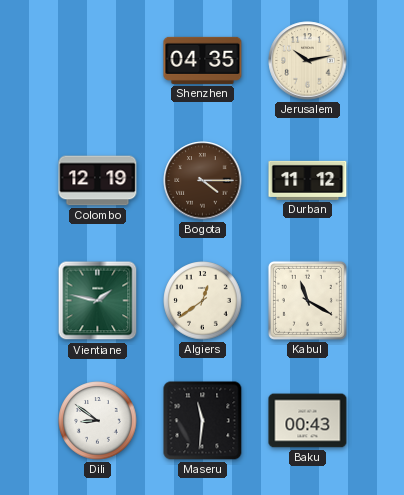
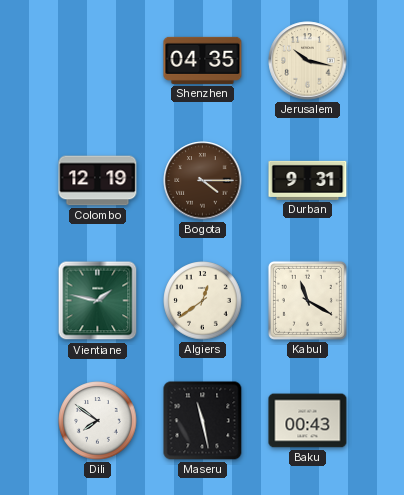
Jerusalem: 10:13 -> 10:17
Durban: 11:12 -> 9:31
Dili: 8:51 -> 7:51
Maseru: 11:31 -> 11:28
